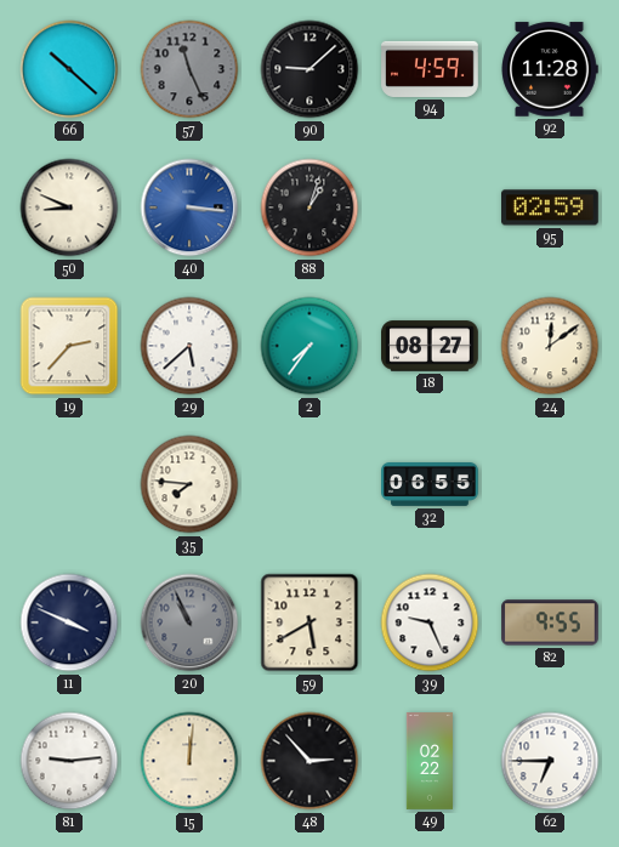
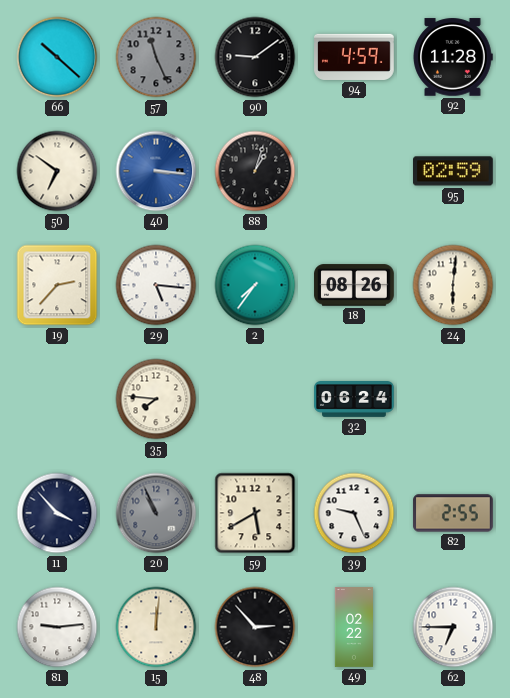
90: 9:08 -> 9:09
50: 8:49 -> 6:51
29: 5:38 -> 5:16
18: 08:27 -> 08:26
24: 12:09 -> 6:01
32: 06:55 -> 06:24
11: 3:49 -> 3:53
82: 9:55 -> 2:55
